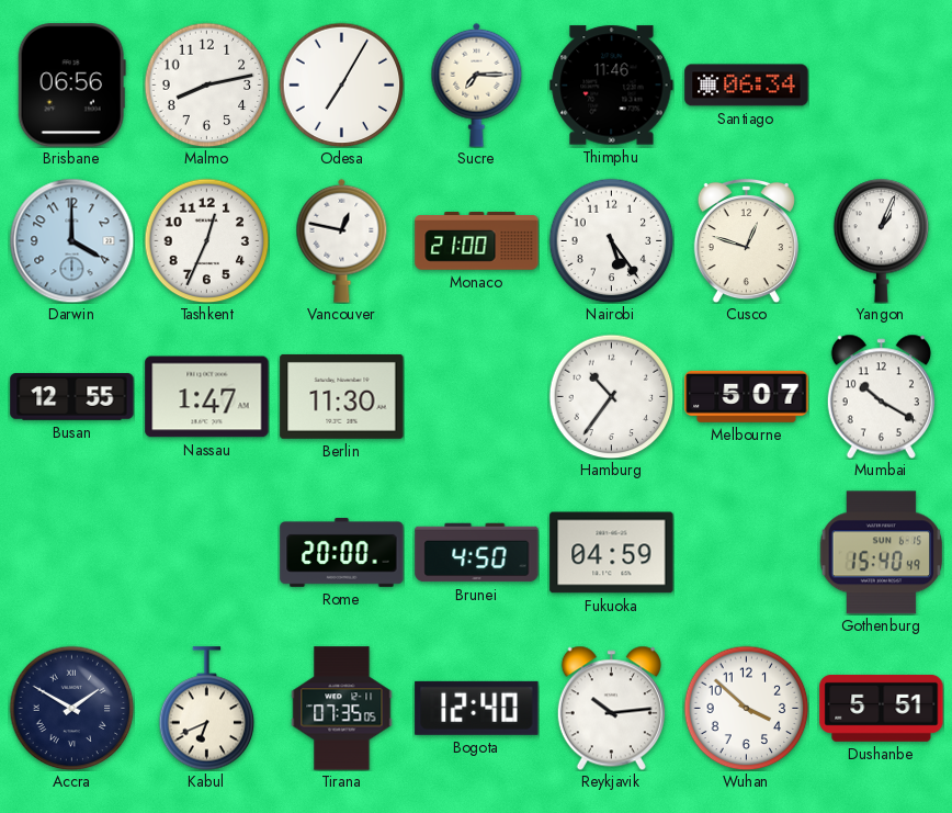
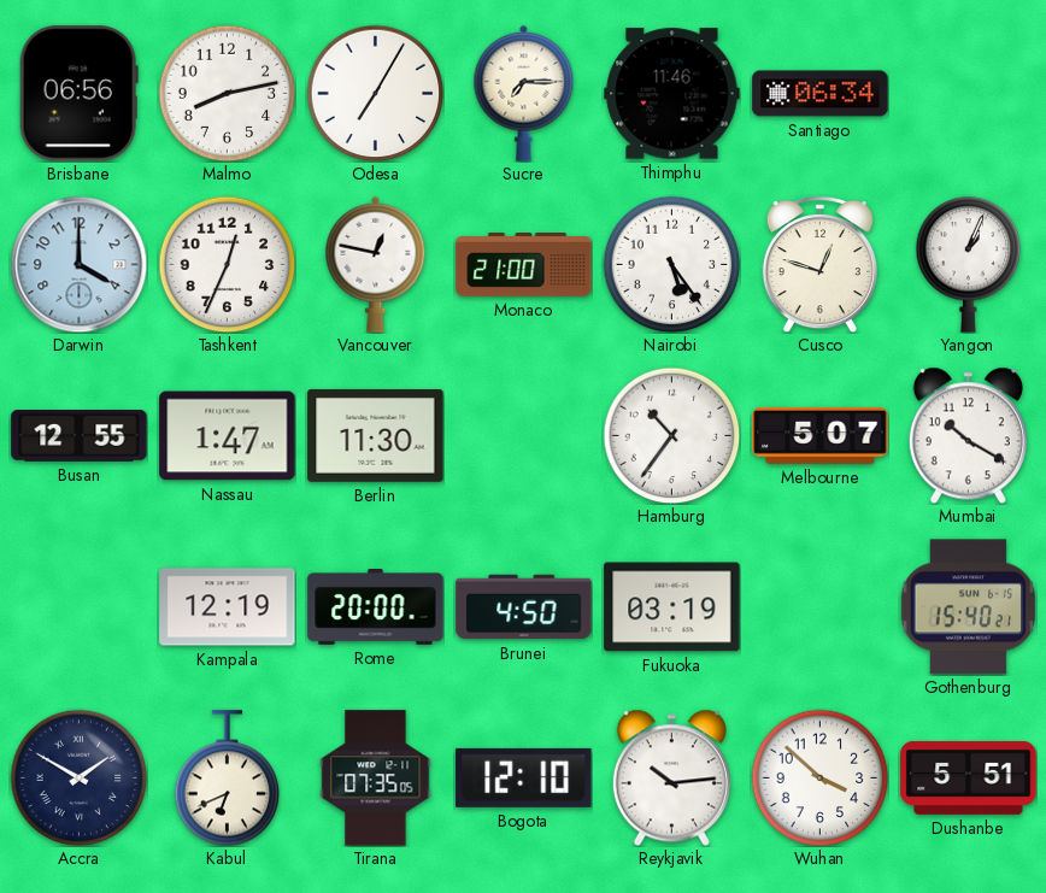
Kampala: none -> 12:19
Fukuoka: 04:59 -> 03:19
Gothenburg: 15:40:49 -> 15:40:21
Bogota: 12:40 -> 12:10
